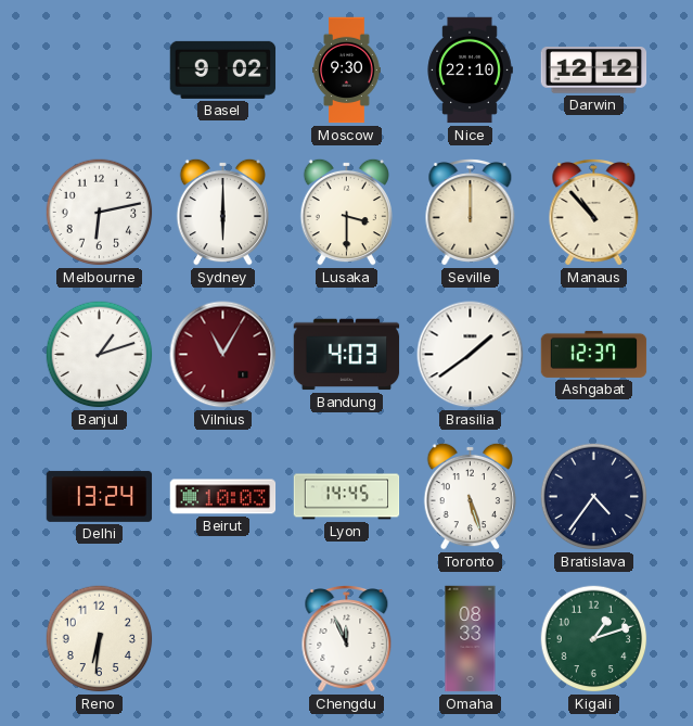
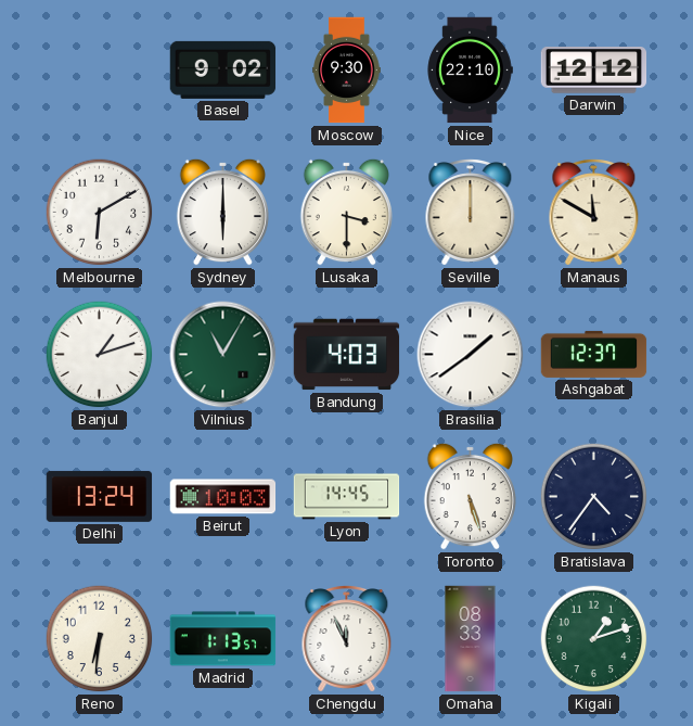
Melbourne: 6:13 -> 6:10
Manaus: 10:53 -> 11:50
Vilnius dial: burgundy -> green
Madrid: none -> 1:13
